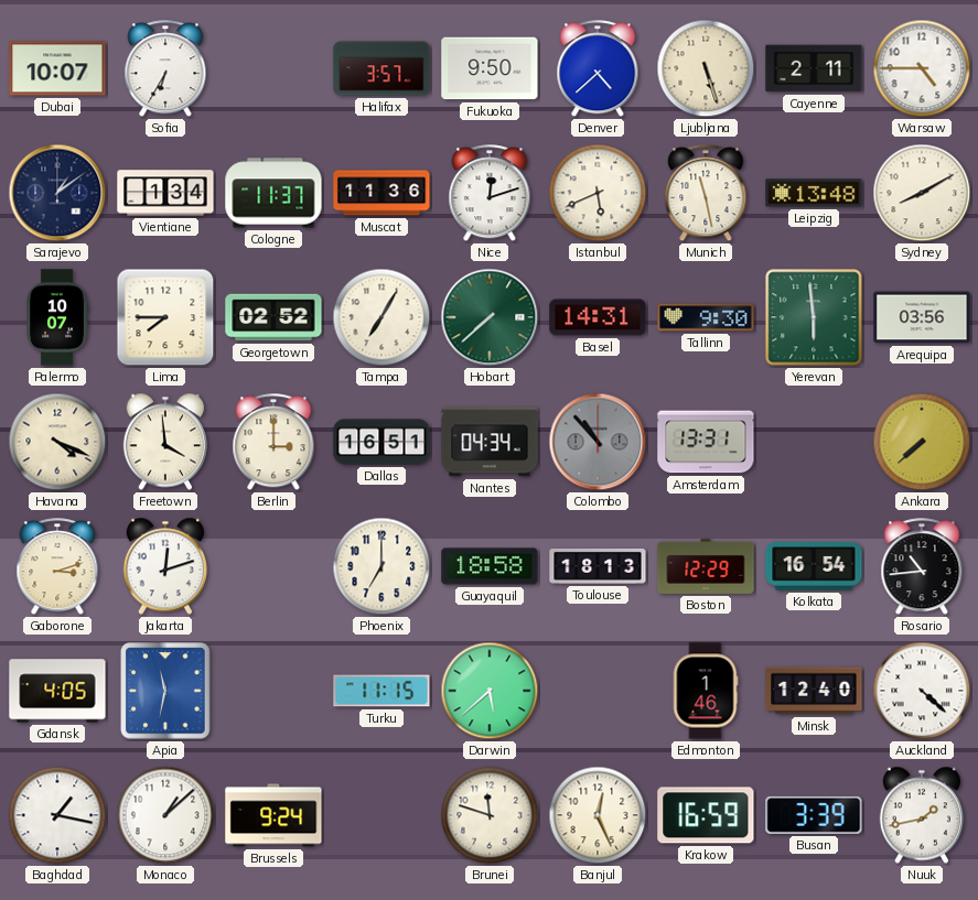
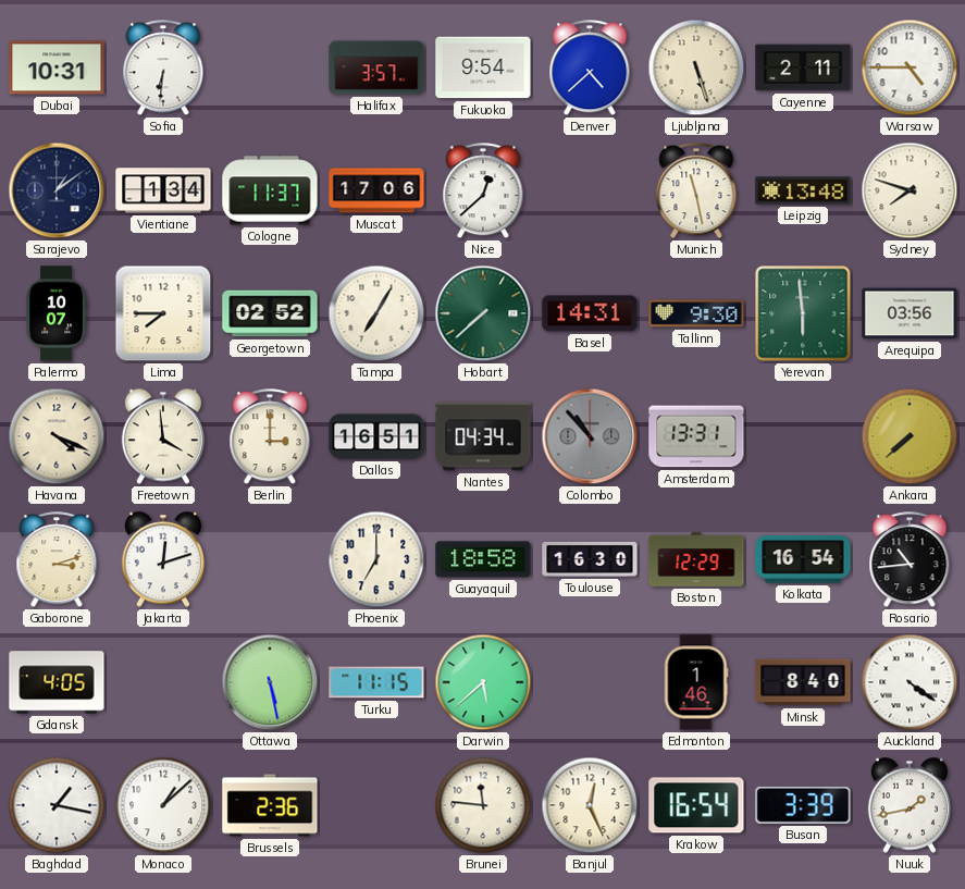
Dubai: 10:07 -> 10:31
Sofia: 6:35 -> 6:31
Fukuoka: 9:50 -> 9:54
Muscat: 11:36 -> 17:06
Nice: 12:12 -> 12:38
Istanbul: 5:41 -> none
Sydney: 8:10 -> 7:48
Toulouse: 18:13 -> 16:30
Apia: 11:32 -> none
Ottawa: none -> 5:28
Minsk: 12:40 -> 8:40
Auckland: 4:22 -> 4:21
Brussels: 9:24 -> 2:36
Brunei: 11:48 -> 11:46
Krakow: 16:59 -> 16:54
